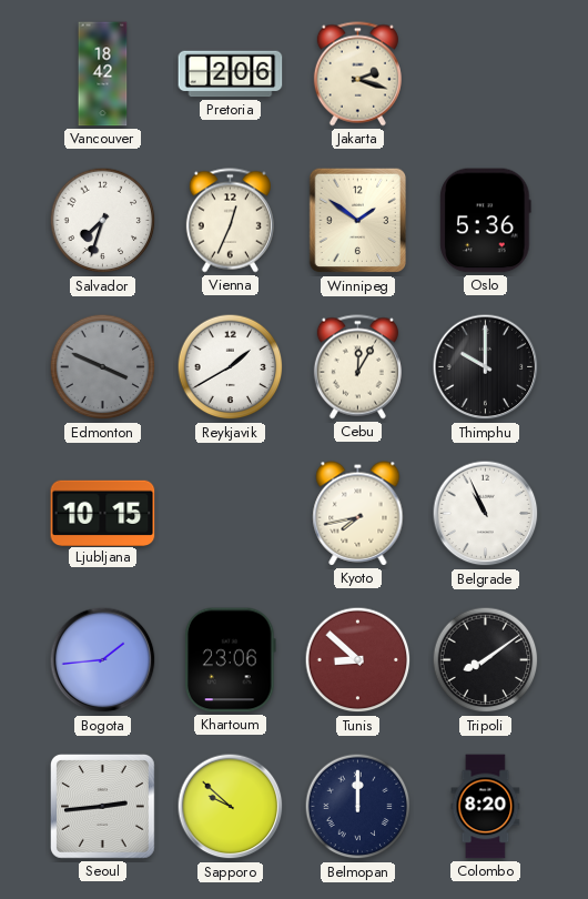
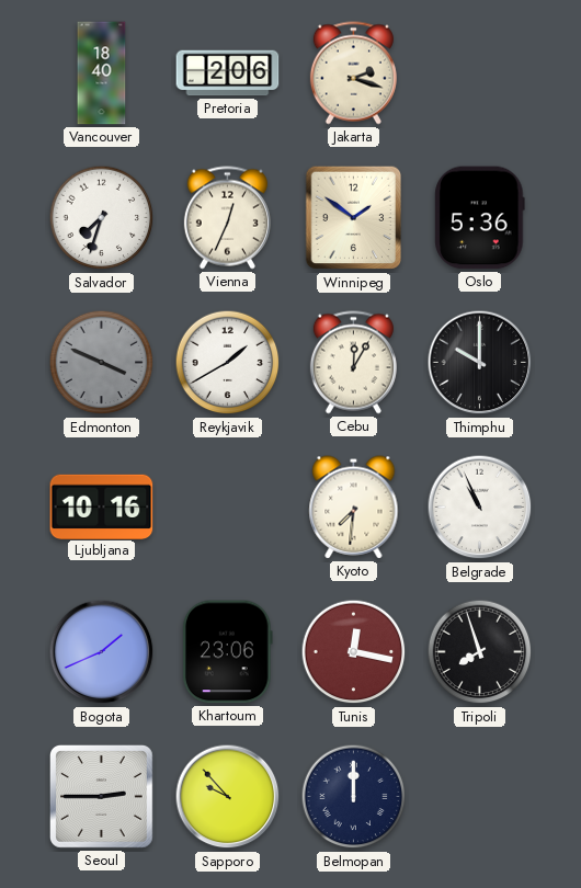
Vancouver: 18:42 -> 18:40
Ljubljana: 10:15 -> 10:16
Kyoto: 7:43 -> 7:31
Bogota: 1:44 -> 1:41
Tunis: 8:52 -> 12:17
Tripoli: 8:09 -> 7:57
Seoul: 2:44 -> 2:45
Sapporo: 9:52 -> 9:53
Colombo: 8:20 -> none
